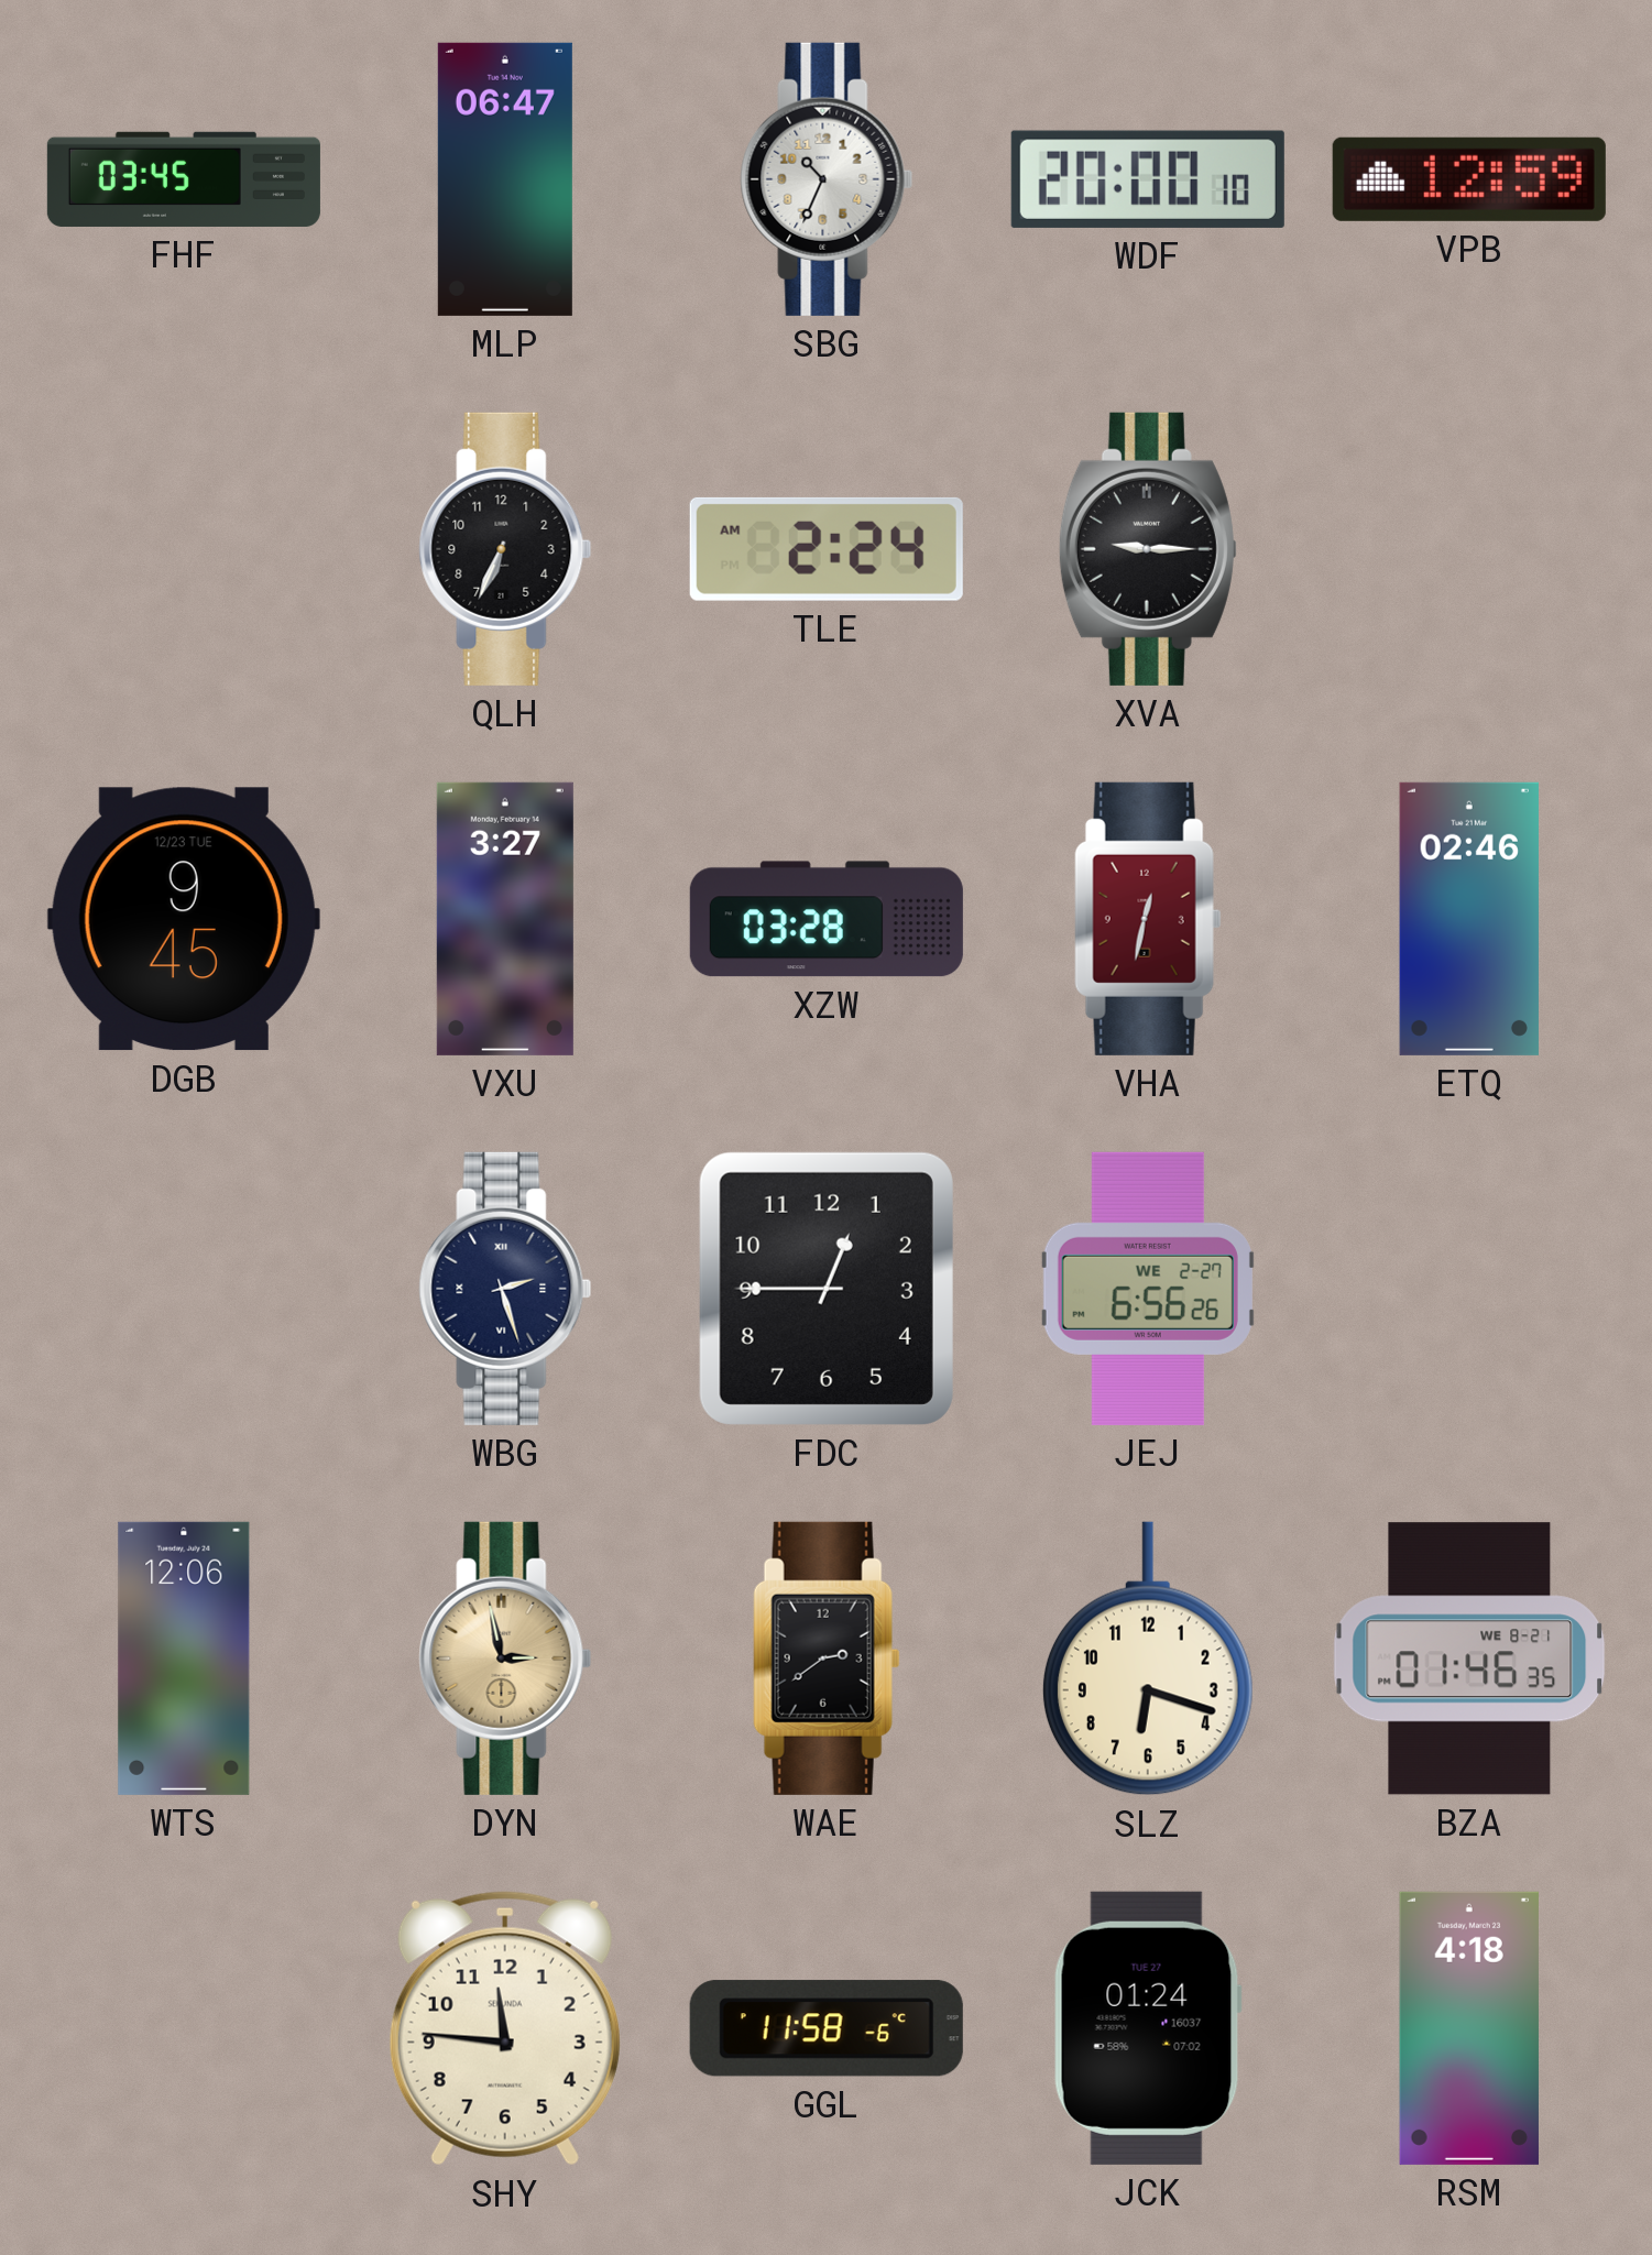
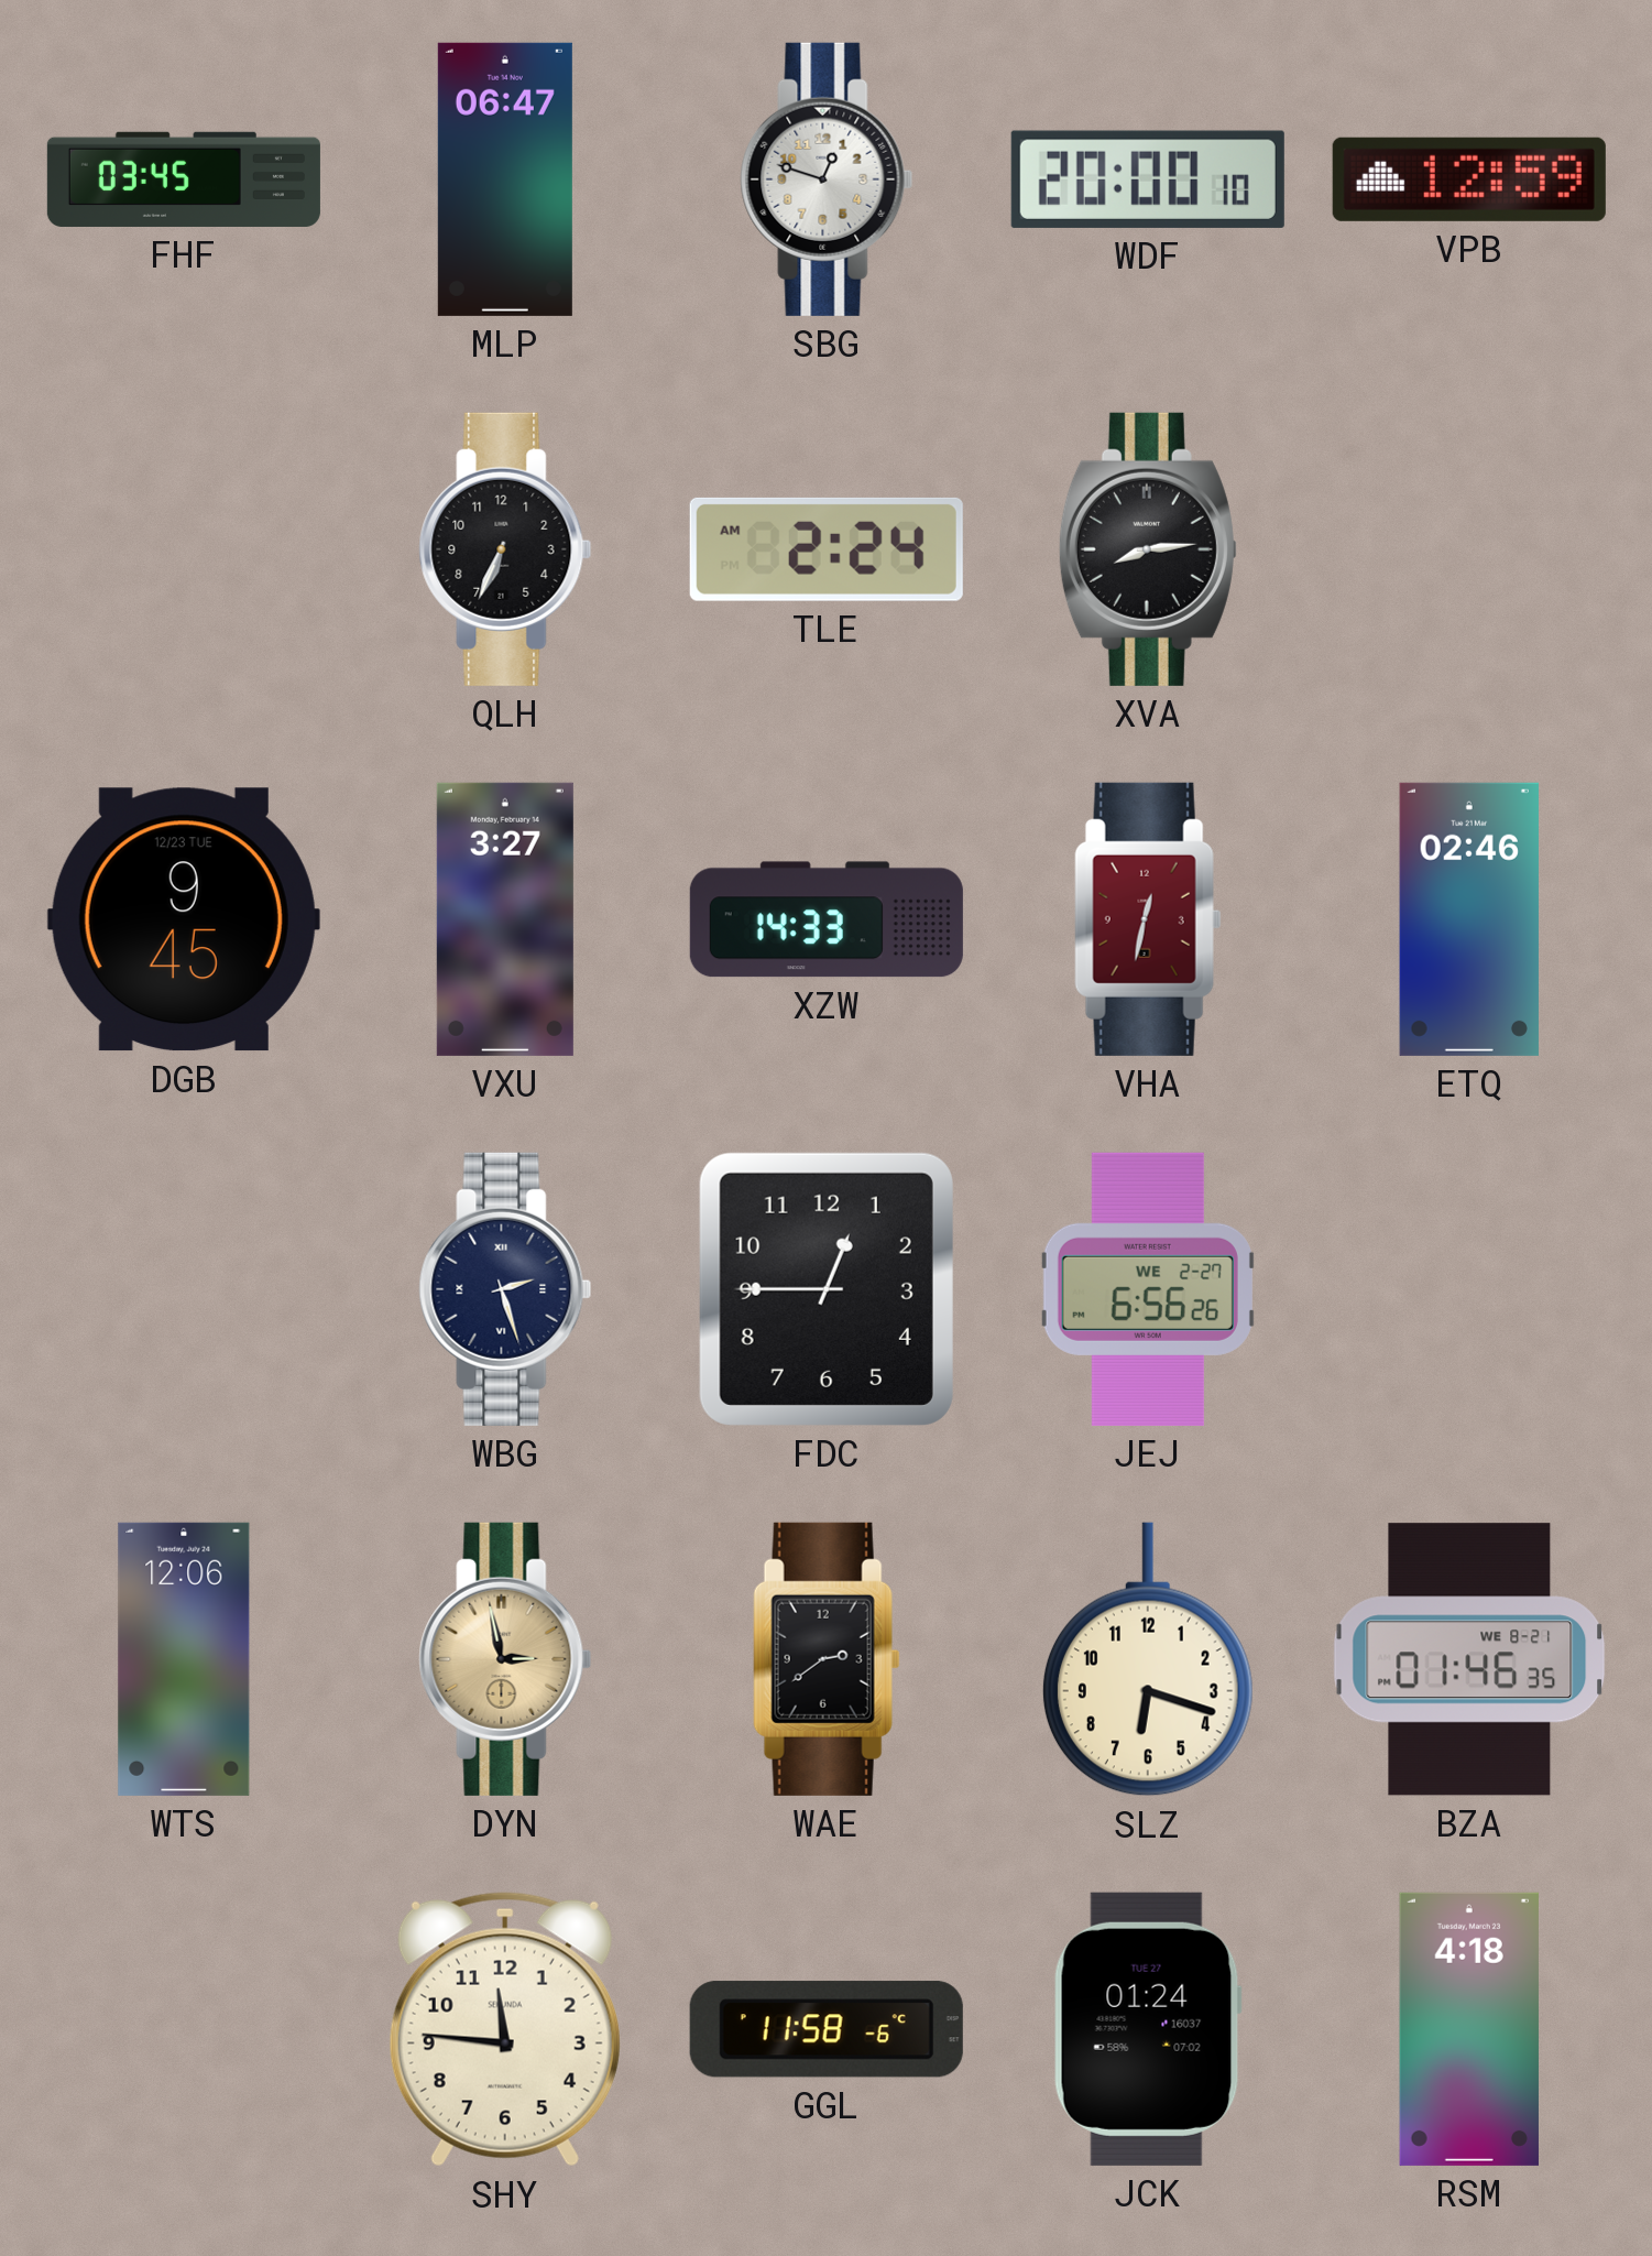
SBG: 10:34 -> 12:48
XVA: 9:15 -> 8:14
XZW: 03:28 -> 14:33
